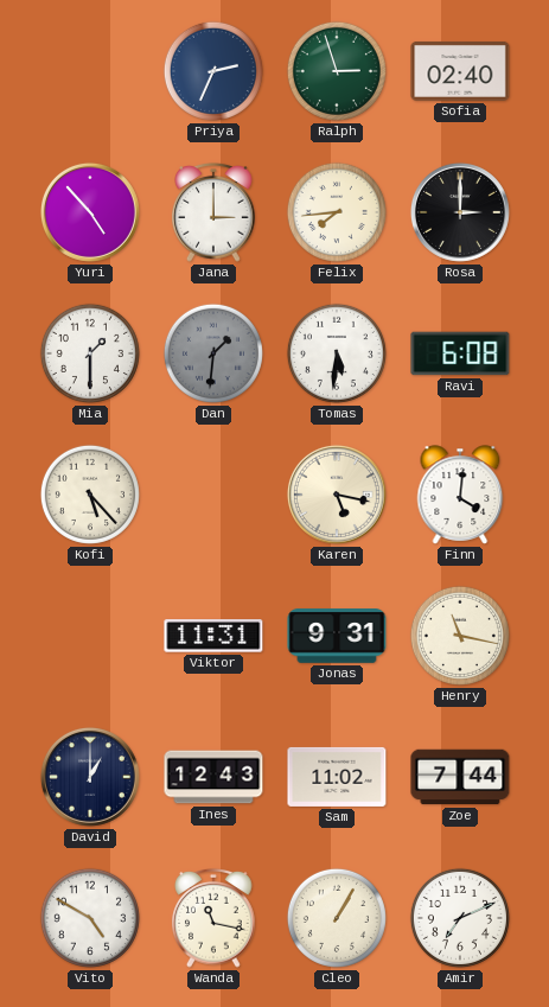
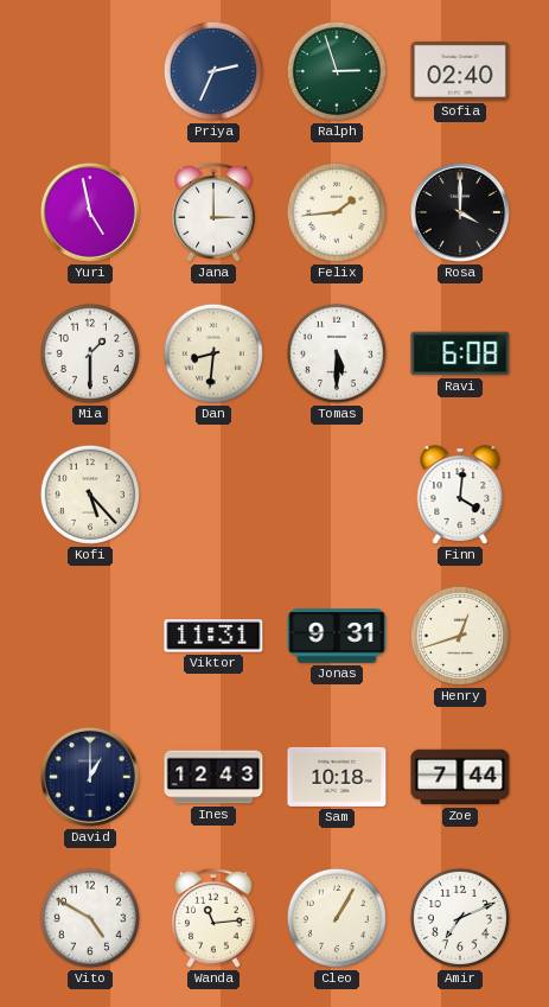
Yuri: 4:53 -> 4:58
Felix: 7:44 -> 1:44
Rosa: 3:00 -> 4:00
Dan: 1:31 -> 8:31
Dan dial: grey -> cream
Tomas: 5:31 -> 5:30
Karen: 5:17 -> none
Henry: 11:17 -> 12:42
Sam: 11:02 -> 10:18
Wanda: 11:17 -> 11:14
